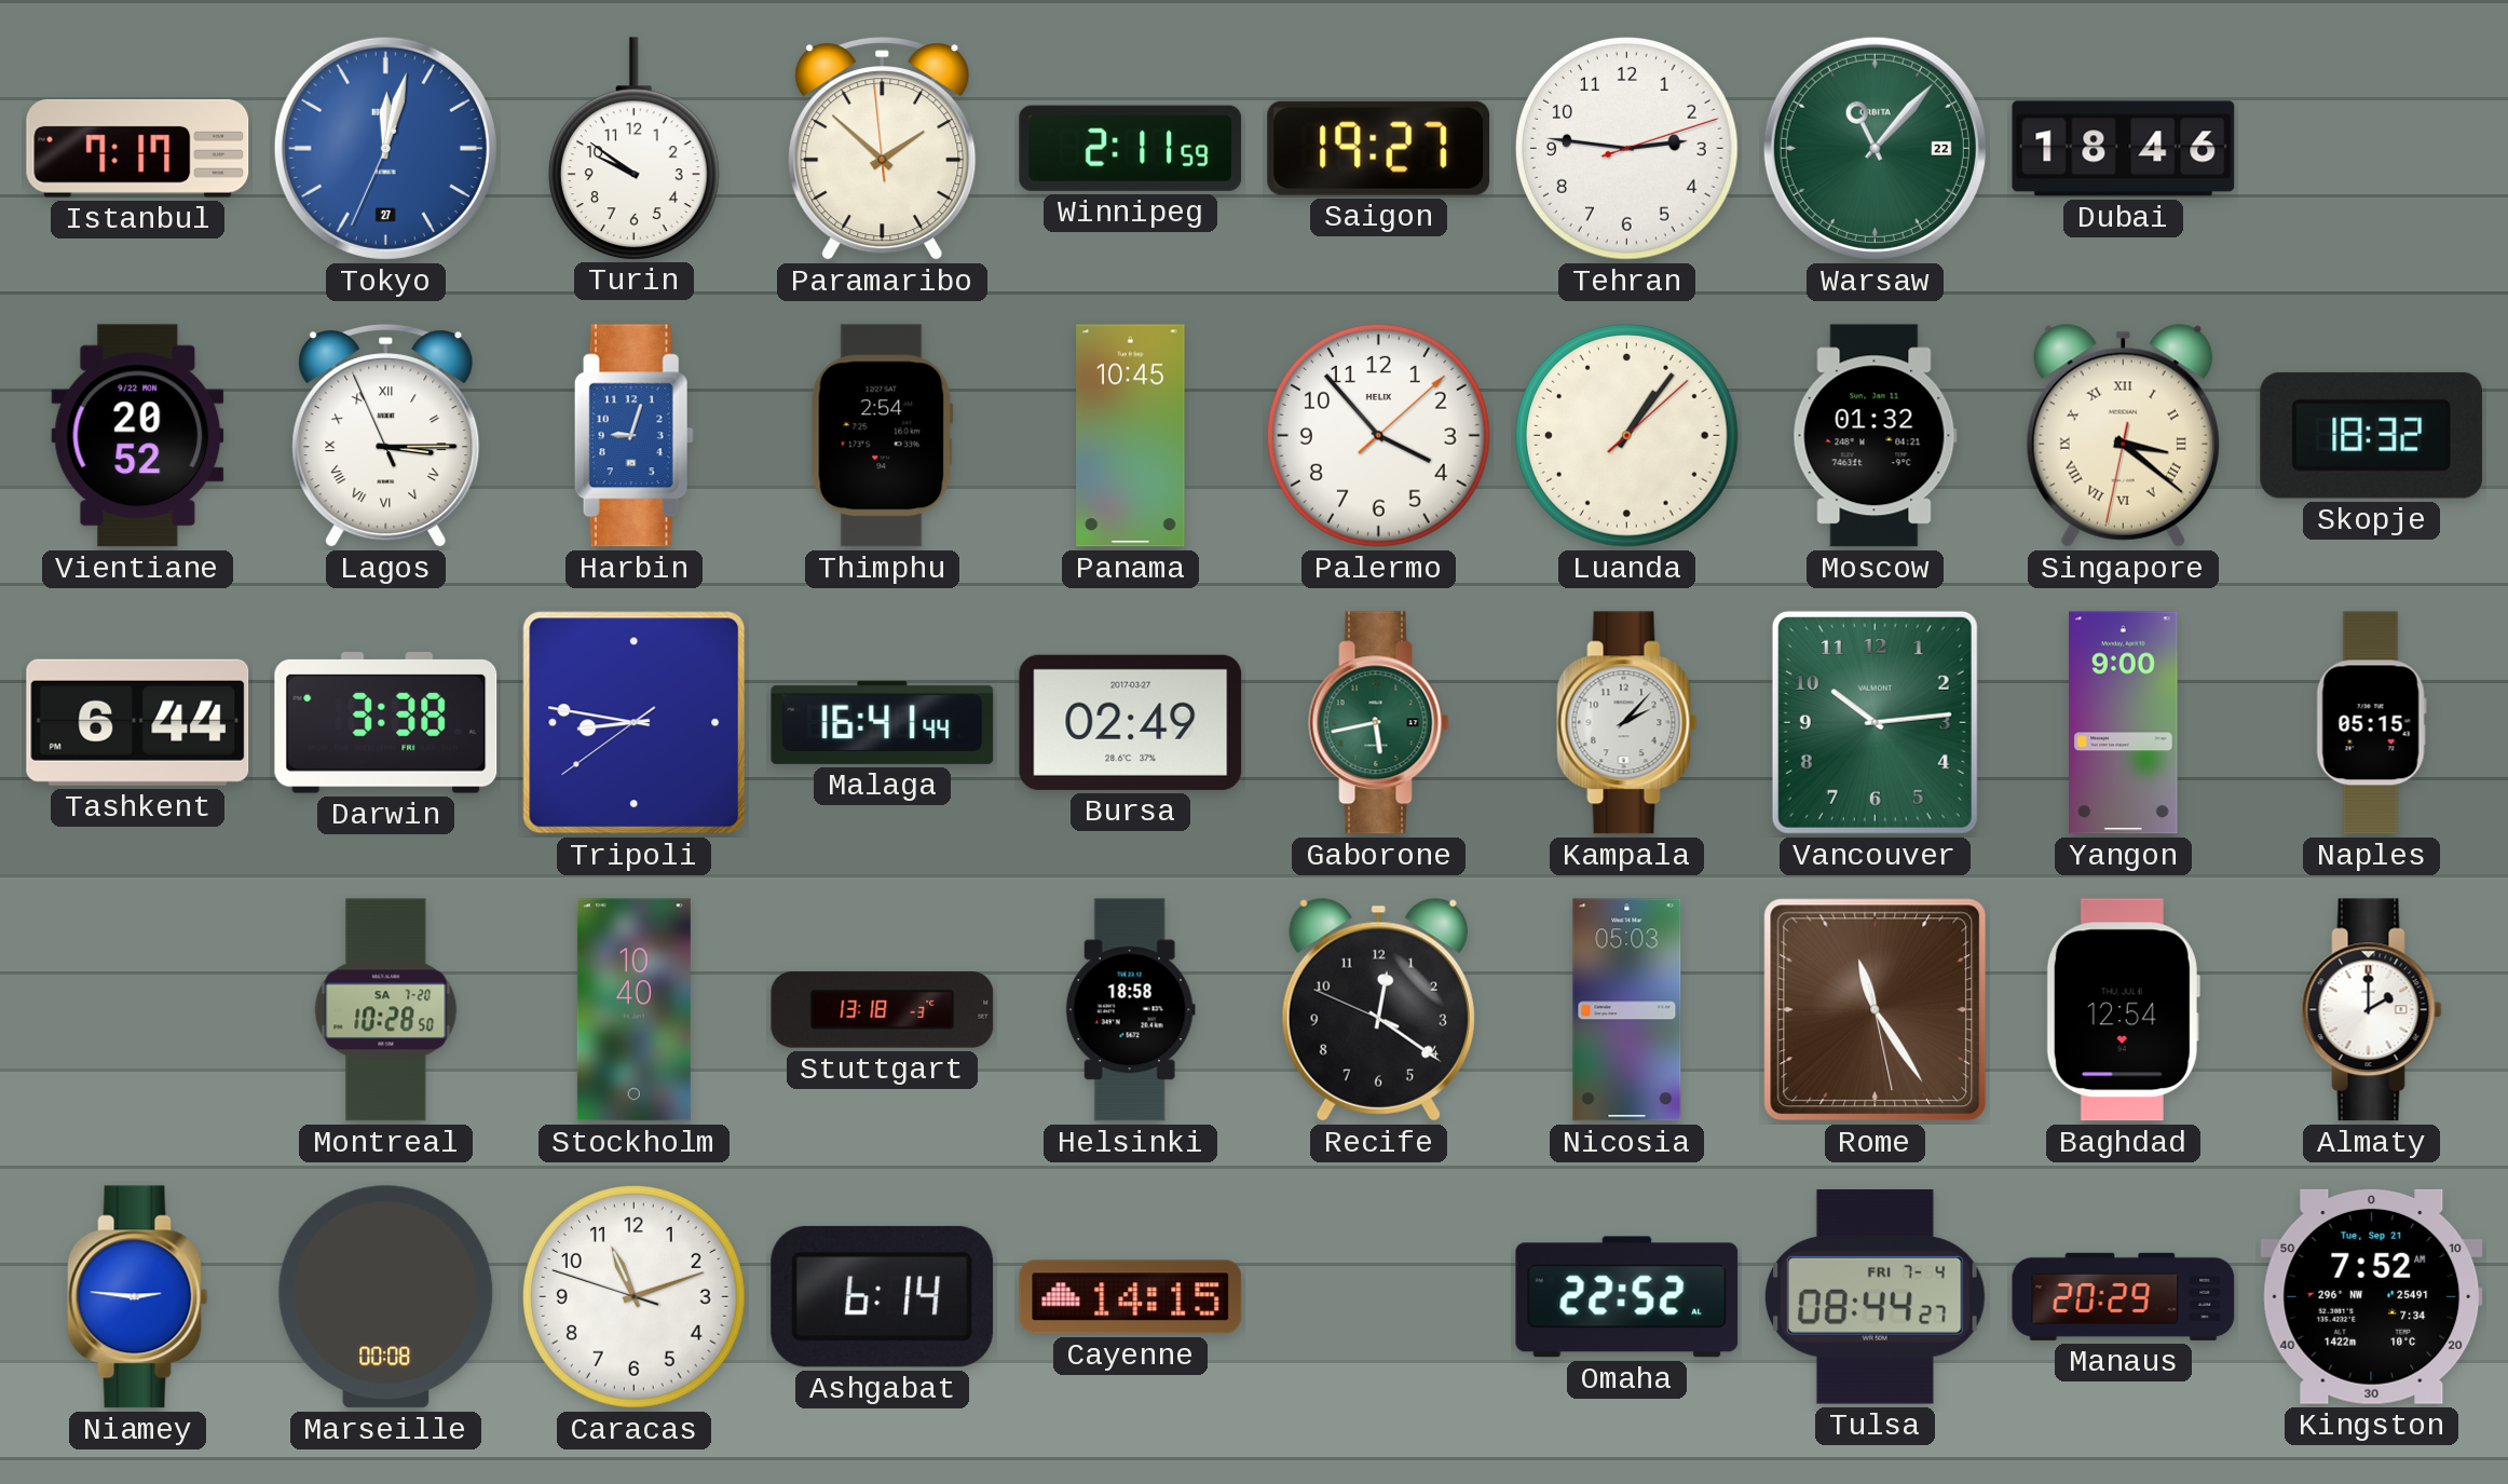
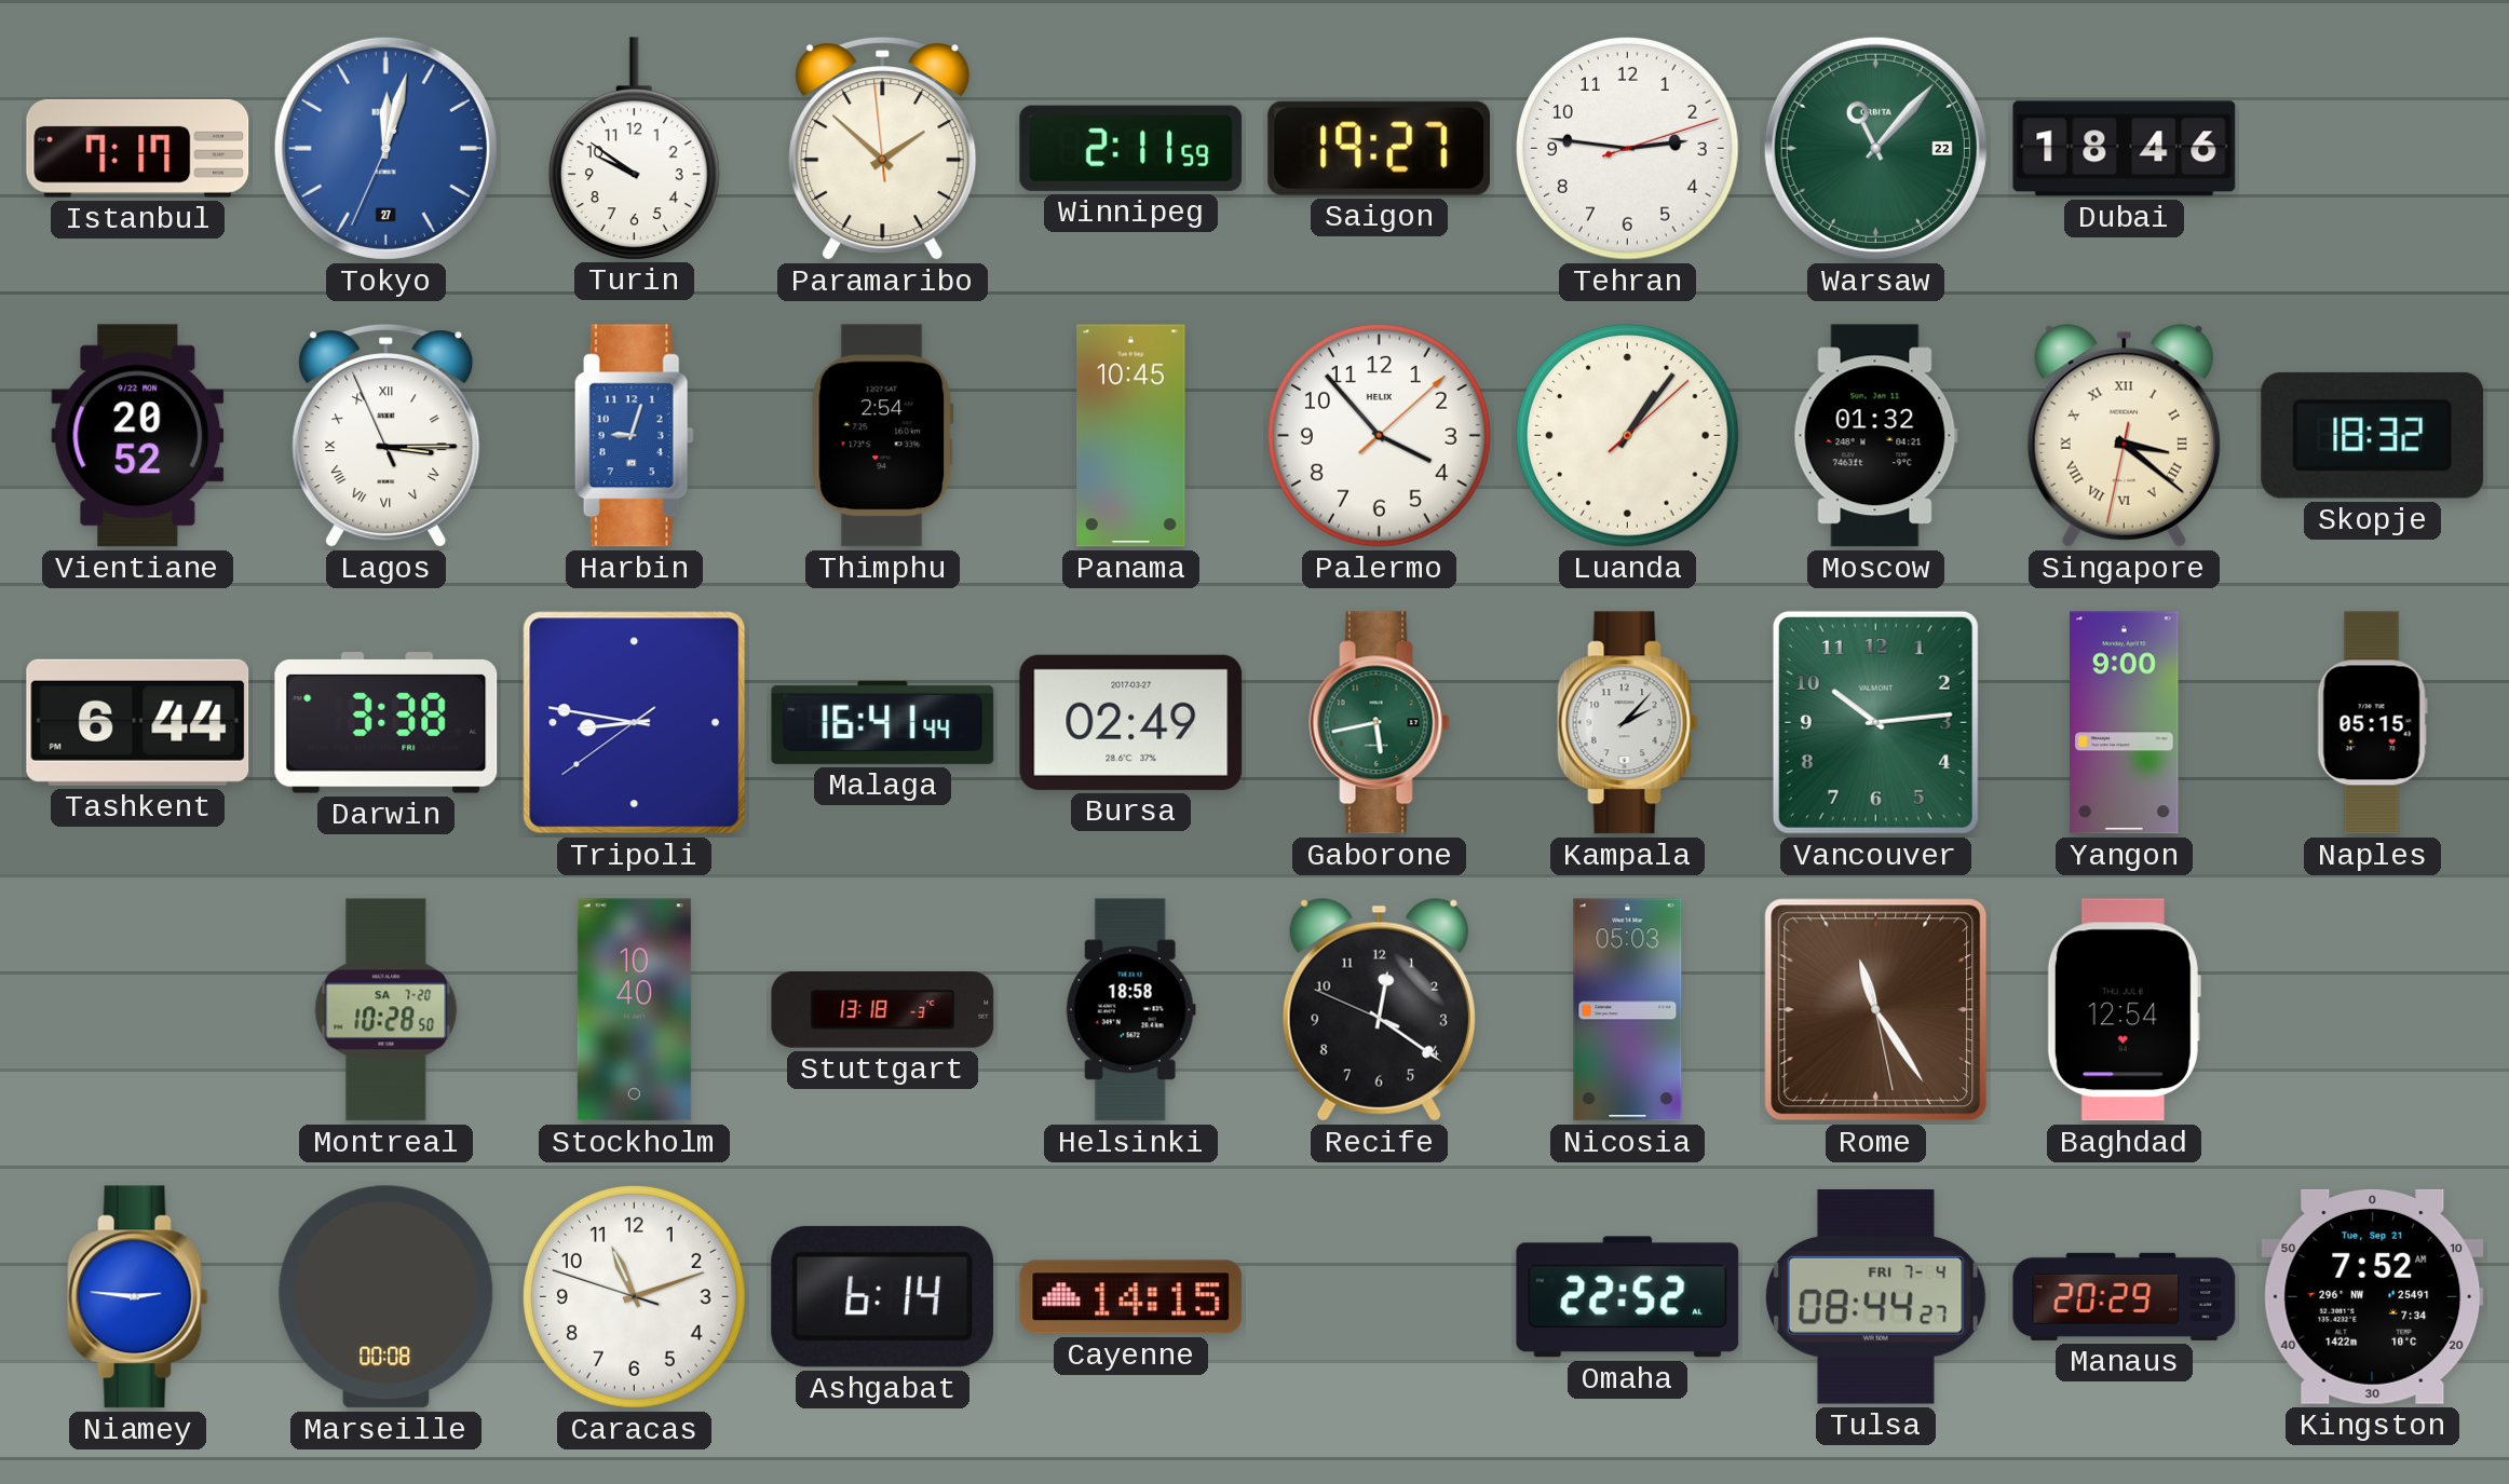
Almaty: 2:00 -> none
